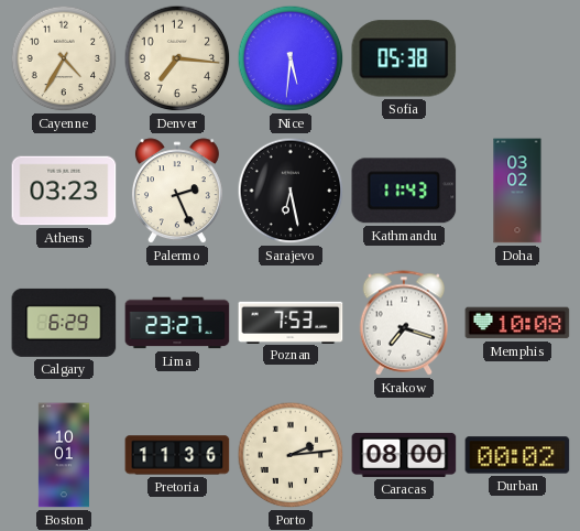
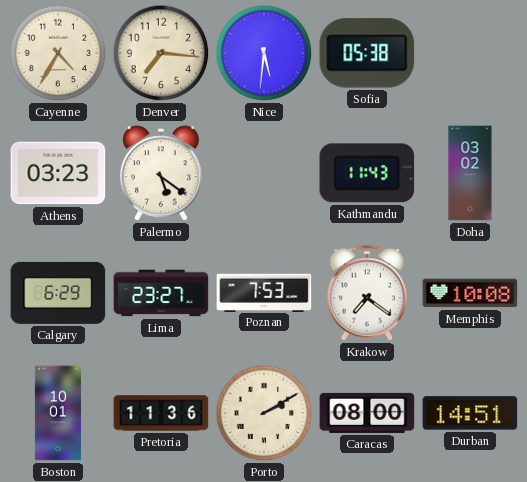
Palermo: 2:26 -> 5:21
Sarajevo: 6:28 -> none
Krakow: 7:18 -> 7:21
Porto: 2:14 -> 2:10
Durban: 00:02 -> 14:51
